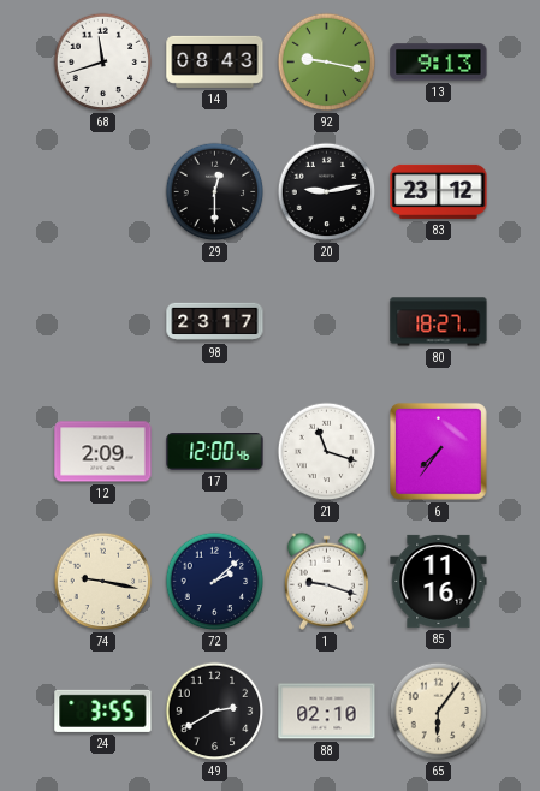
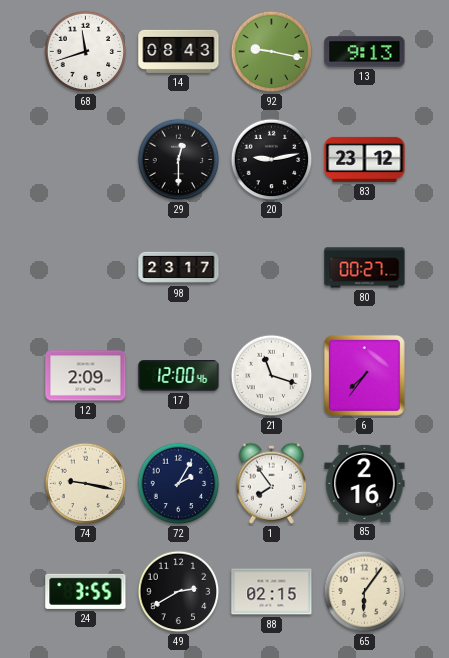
80: 18:27 -> 00:27
72: 2:08 -> 2:05
1: 9:18 -> 7:54
85: 11:16 -> 2:16
88: 02:10 -> 02:15
